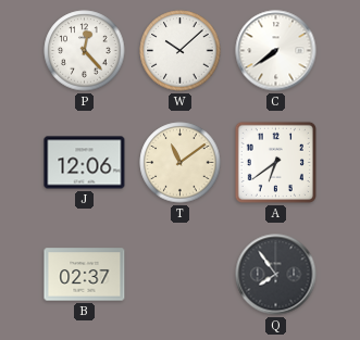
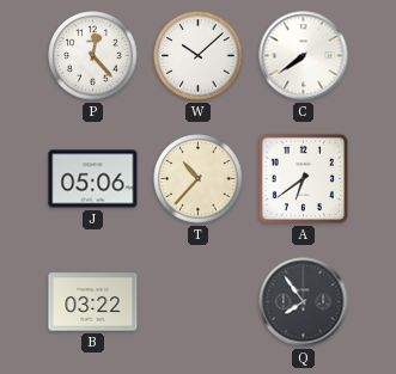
J: 12:06 -> 05:06
T: 11:09 -> 10:37
B: 02:37 -> 03:22
